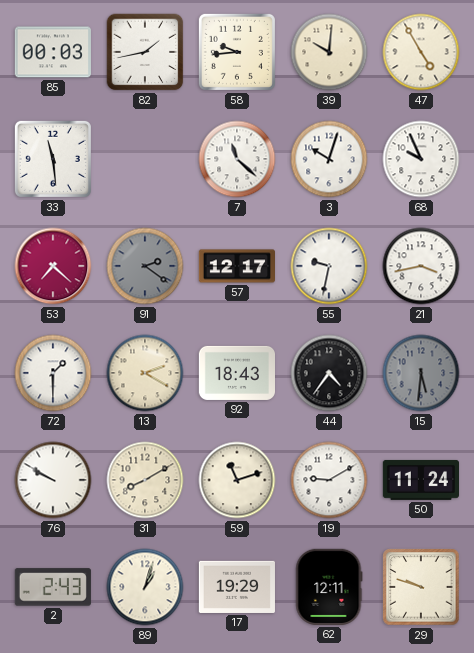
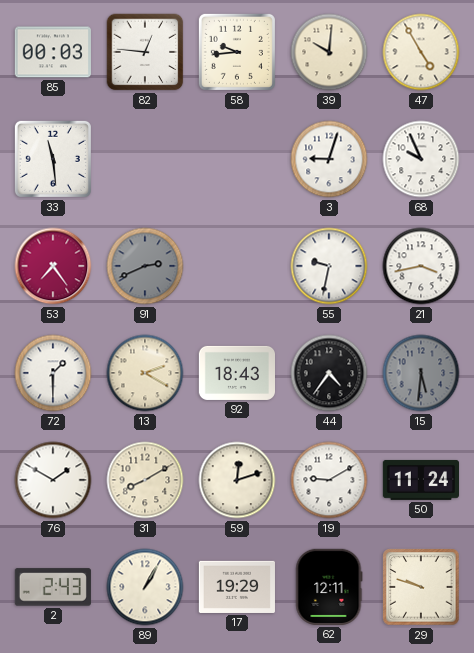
82: 1:43 -> 12:46
7: 11:22 -> none
3: 10:03 -> 9:03
53: 7:22 -> 7:24
91: 2:21 -> 2:41
57: 12:17 -> none
76: 9:50 -> 1:50
59: 11:12 -> 12:12
89: 1:03 -> 1:05
